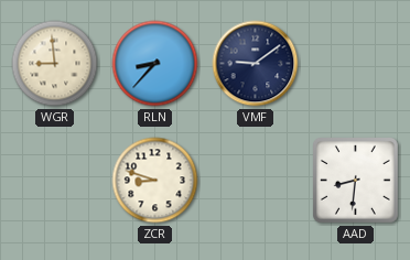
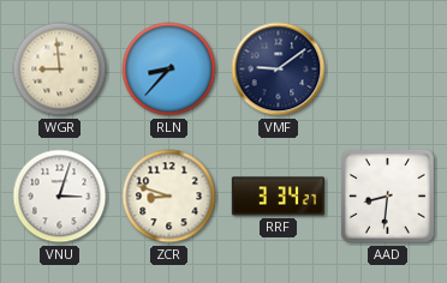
VNU: none -> 3:03
RRF: none -> 3:34
